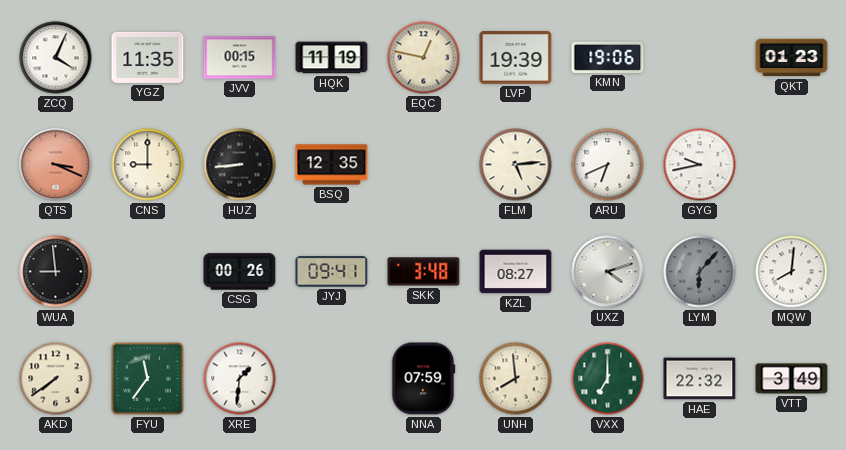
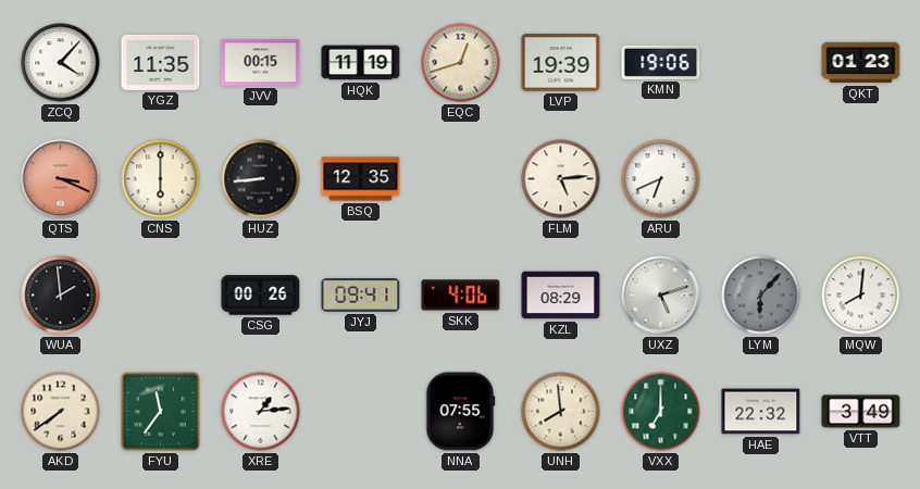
ZCQ: 4:04 -> 4:07
EQC: 12:47 -> 12:42
CNS: 9:00 -> 6:00
GYG: 9:43 -> none
WUA: 8:59 -> 1:59
SKK: 3:48 -> 4:06
KZL: 08:27 -> 08:29
UXZ: 4:12 -> 5:12
XRE: 1:31 -> 1:14
NNA: 07:59 -> 07:55
